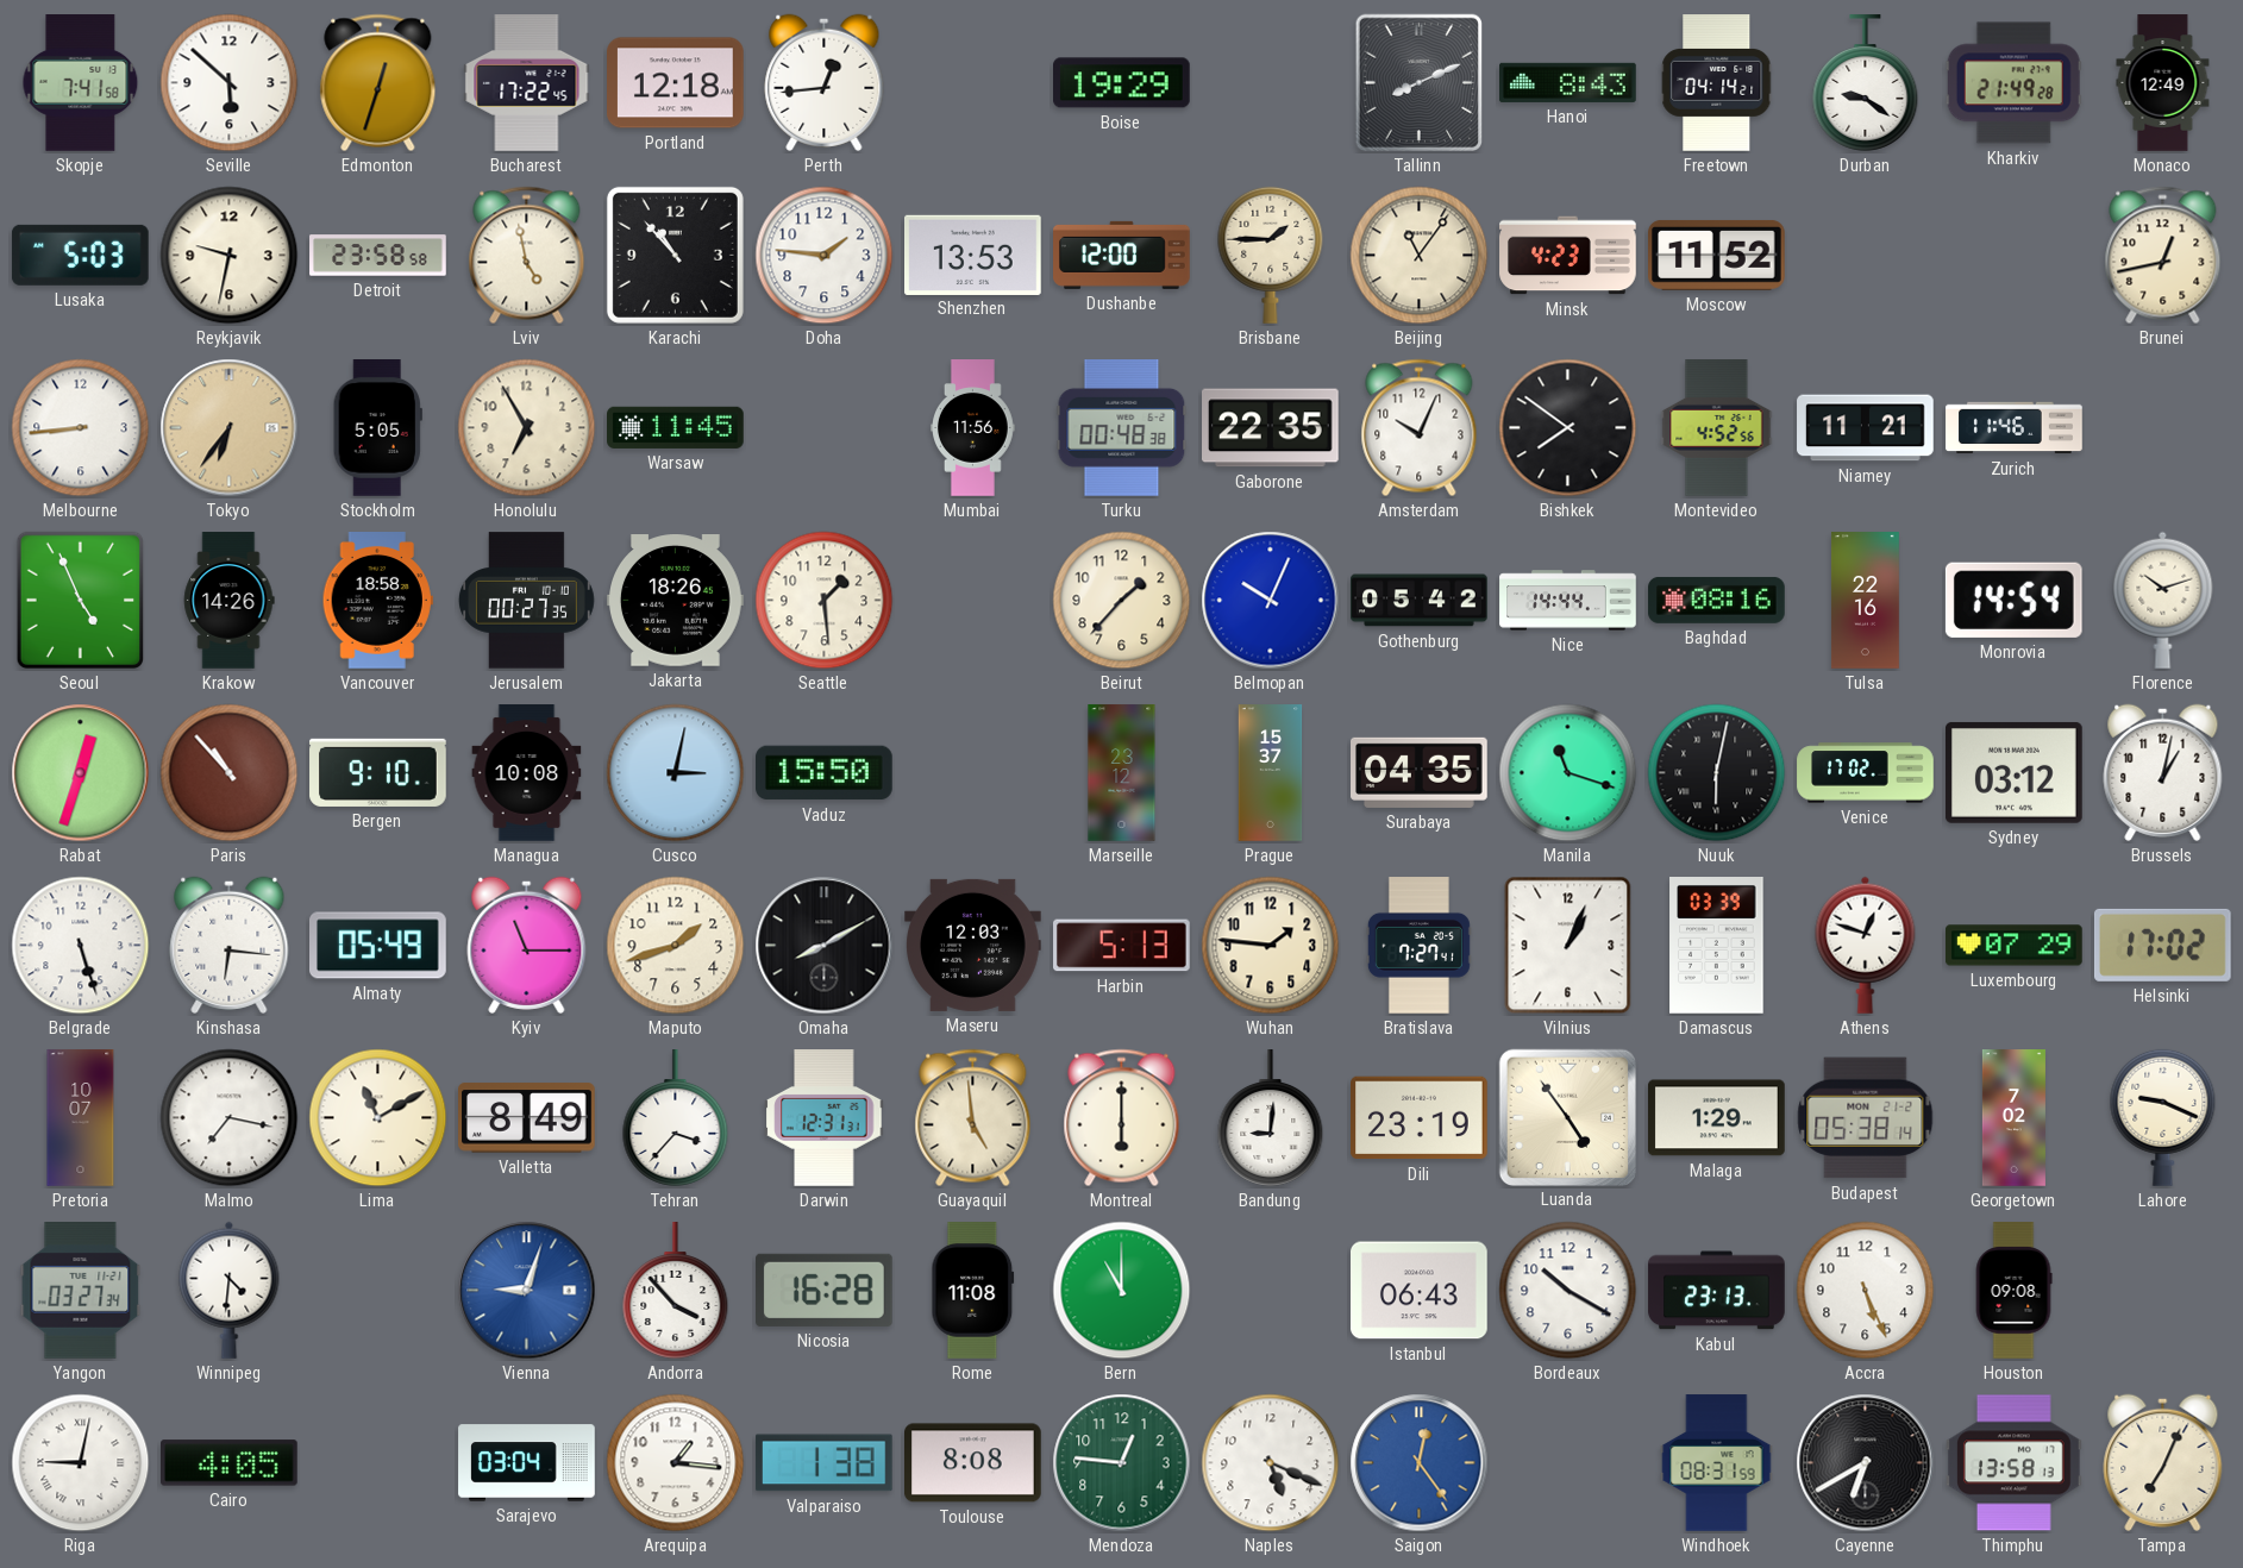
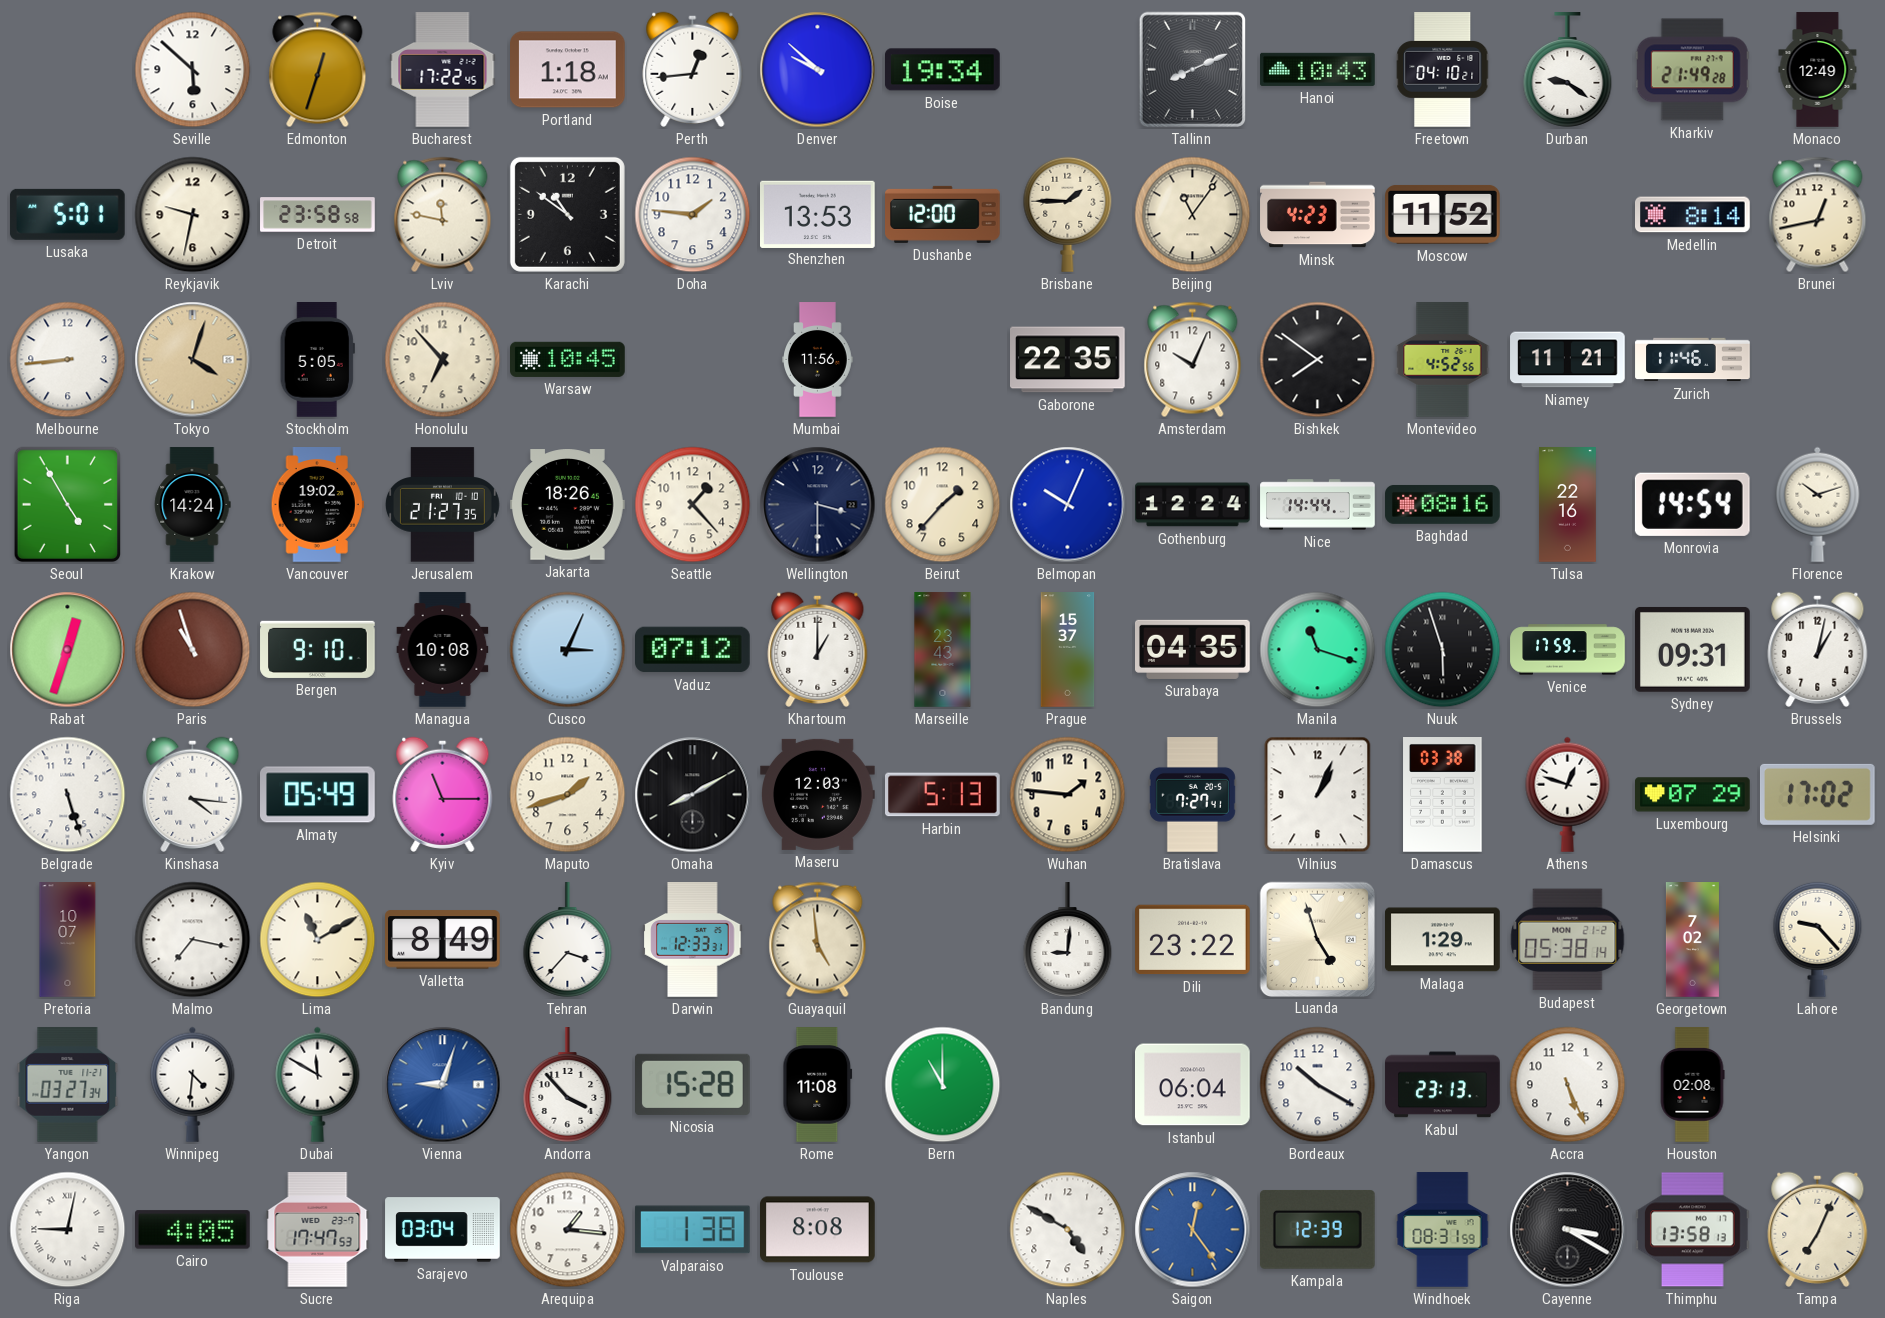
Skopje: 7:41 -> none
Portland: 12:18 -> 1:18
Denver: none -> 9:52
Boise: 19:29 -> 19:34
Hanoi: 8:43 -> 10:43
Freetown: 04:14 -> 04:10
Lusaka: 5:03 -> 5:01
Lviv: 4:58 -> 11:47
Karachi: 10:53 -> 10:51
Medellin: none -> 8:14
Tokyo: 6:36 -> 4:03
Honolulu: 6:55 -> 6:53
Warsaw: 11:45 -> 10:45
Turku: 00:48 -> none
Seoul: 4:56 -> 4:55
Krakow: 14:26 -> 14:24
Vancouver: 18:58 -> 19:02
Jerusalem: 00:27 -> 21:27
Seattle: 1:29 -> 1:23
Wellington: none -> 3:30
Gothenburg: 05:42 -> 12:24
Paris: 10:53 -> 10:57
Cusco: 3:02 -> 3:04
Vaduz: 15:50 -> 07:12
Khartoum: none -> 1:00
Marseille: 23:12 -> 23:43
Nuuk: 6:02 -> 5:57
Venice: 17:02 -> 17:59
Sydney: 03:12 -> 09:31
Kinshasa: 6:16 -> 4:16
Damascus: 03:39 -> 03:38
Darwin: 12:31 -> 12:33
Montreal: 6:00 -> none
Dili: 23:19 -> 23:22
Luanda: 4:54 -> 4:57
Lahore: 9:19 -> 9:23
Dubai: none -> 11:50
Nicosia: 16:28 -> 15:28
Istanbul: 06:43 -> 06:04
Houston: 09:08 -> 02:08
Sucre: none -> 17:47
Mendoza: 12:46 -> none
Naples: 5:19 -> 4:50
Kampala: none -> 12:39
Cayenne: 6:40 -> 3:20
